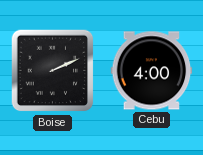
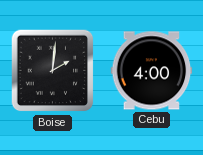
Boise: 2:11 -> 2:01
